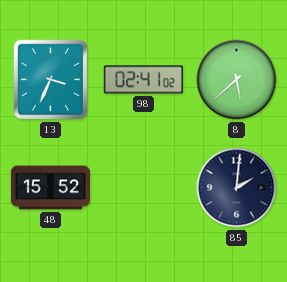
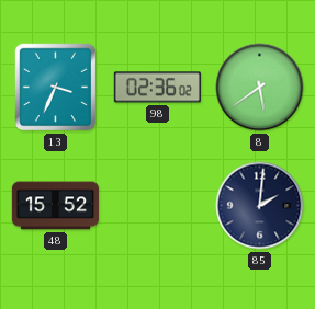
98: 02:41 -> 02:36
8: 5:38 -> 5:39
